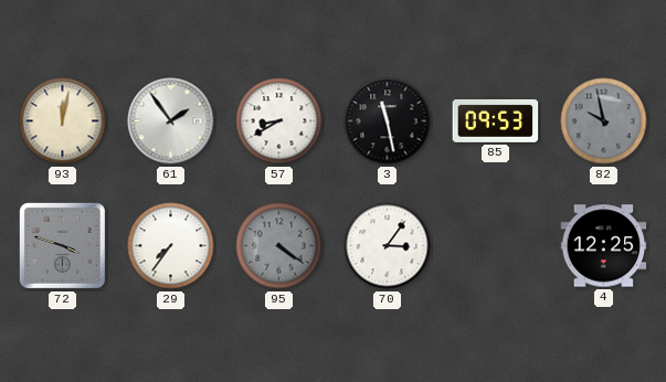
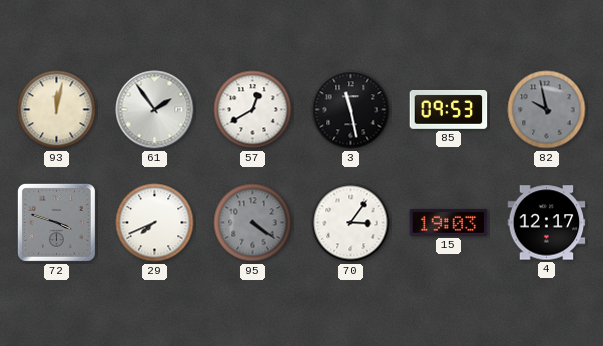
57: 8:40 -> 12:40
29: 7:36 -> 7:41
15: none -> 19:03
4: 12:25 -> 12:17
